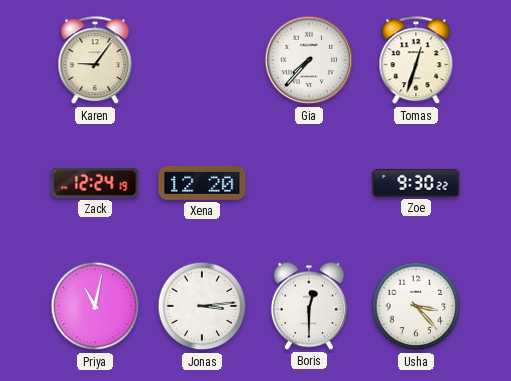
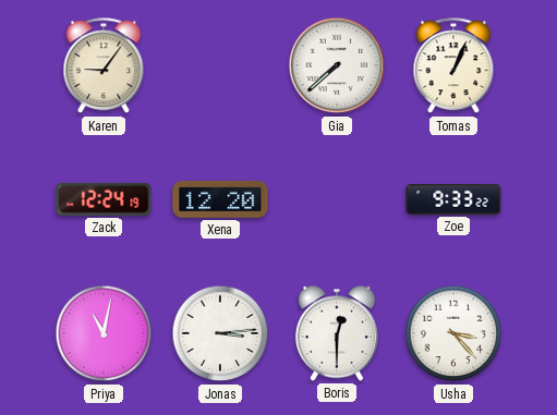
Gia: 7:37 -> 7:38
Tomas: 12:33 -> 1:04
Zoe: 9:30 -> 9:33
